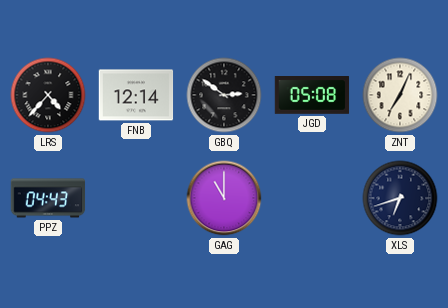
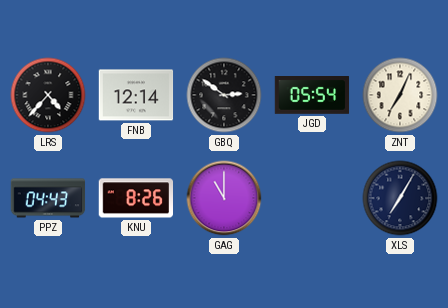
JGD: 05:08 -> 05:54
KNU: none -> 8:26
XLS: 6:42 -> 7:05
